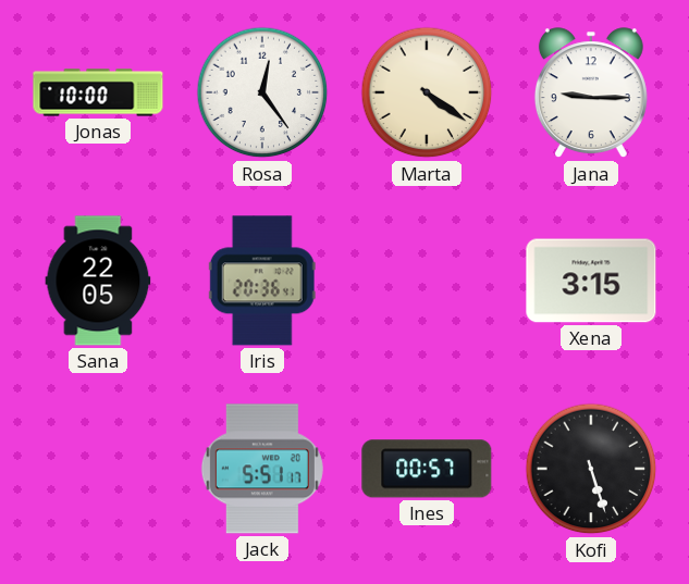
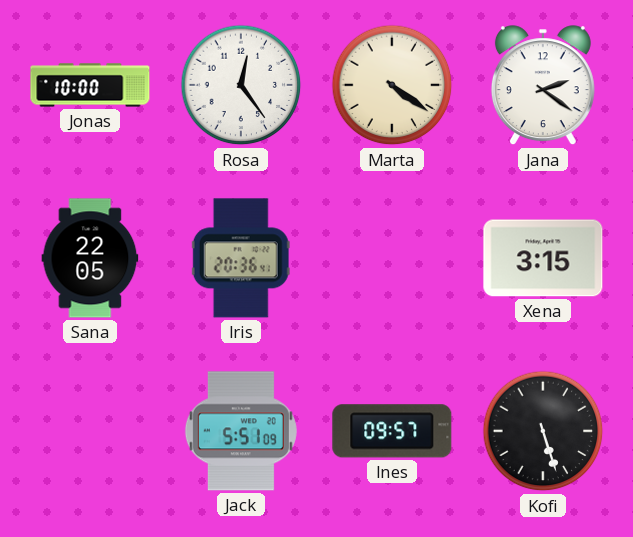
Jana: 9:15 -> 2:21
Jack: 5:51:17 -> 5:51:09
Ines: 00:57 -> 09:57
